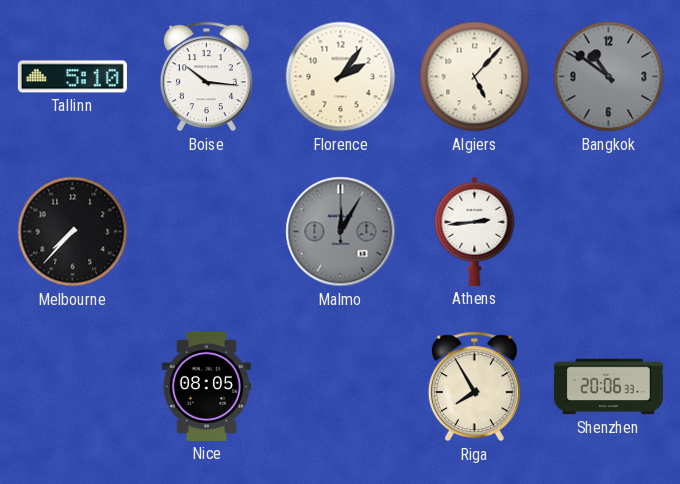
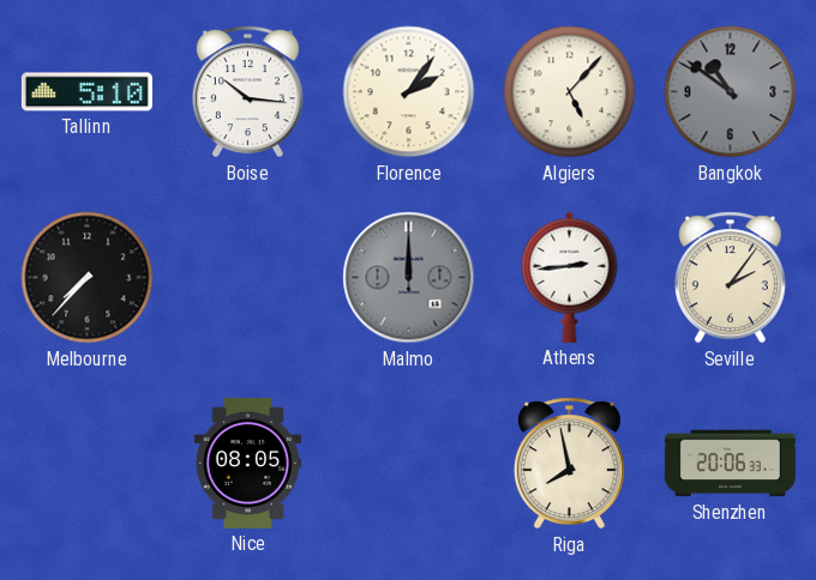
Malmo: 12:05 -> 12:00
Seville: none -> 2:06
Riga: 7:55 -> 7:58
